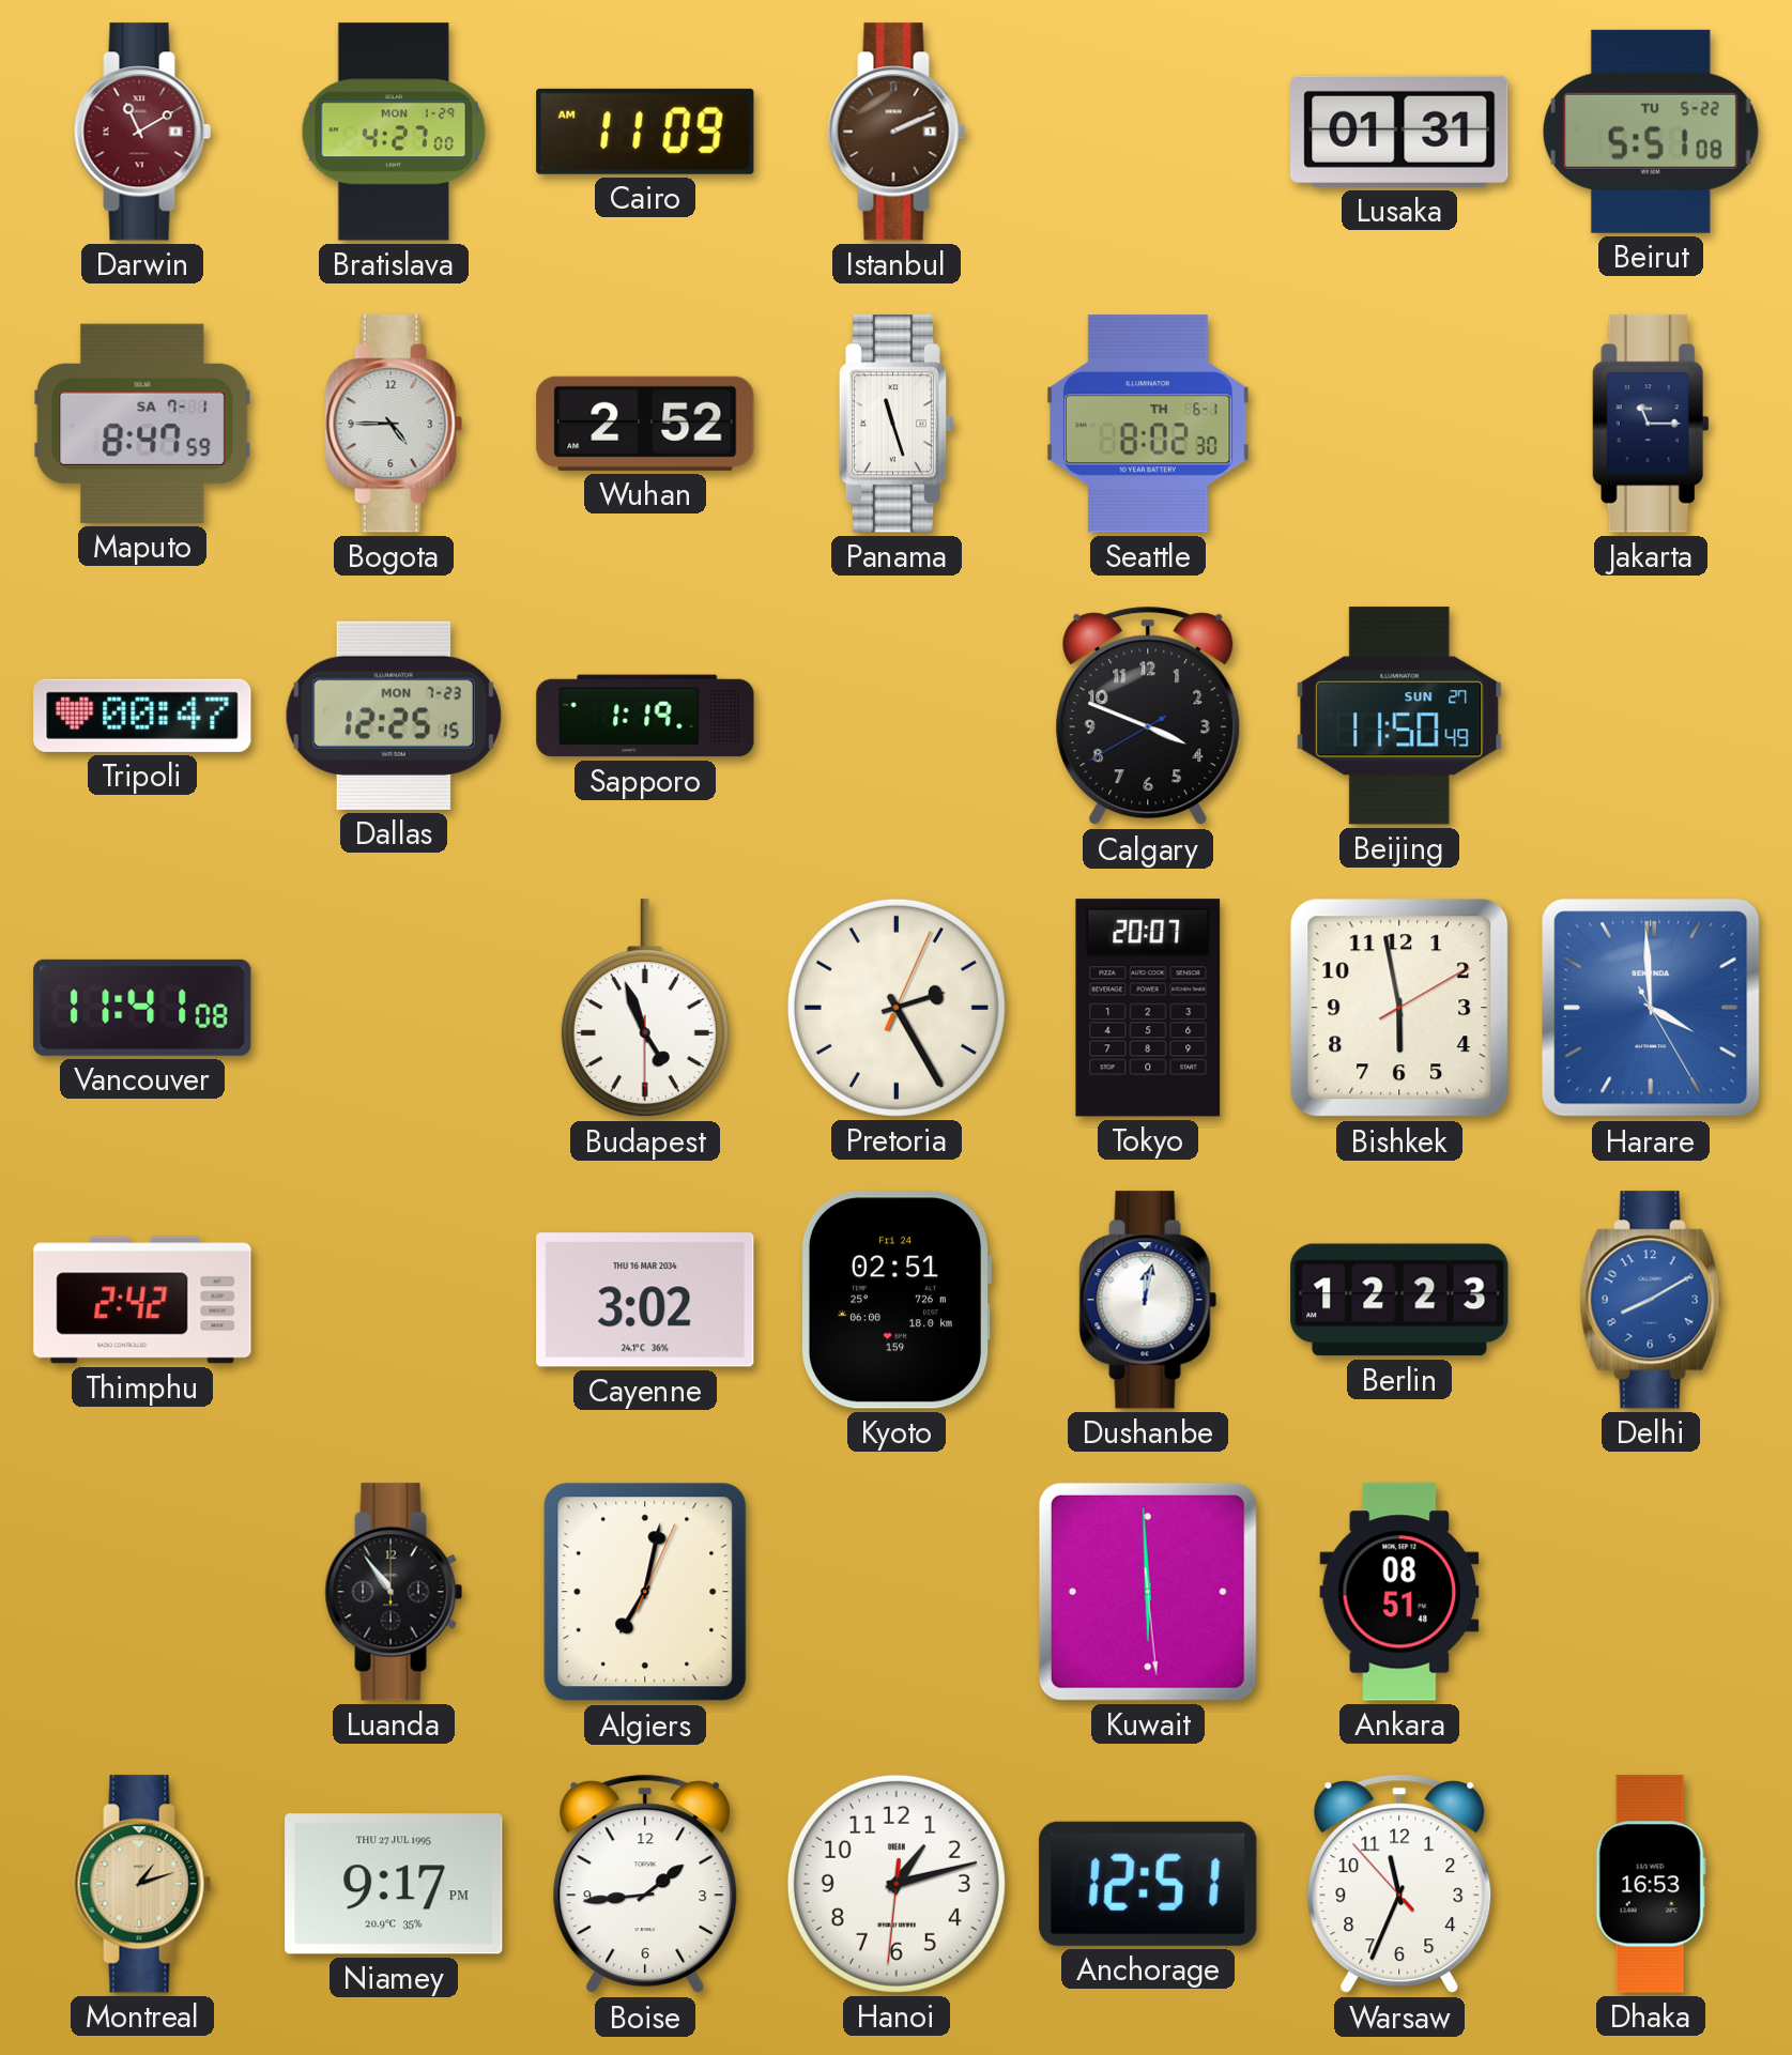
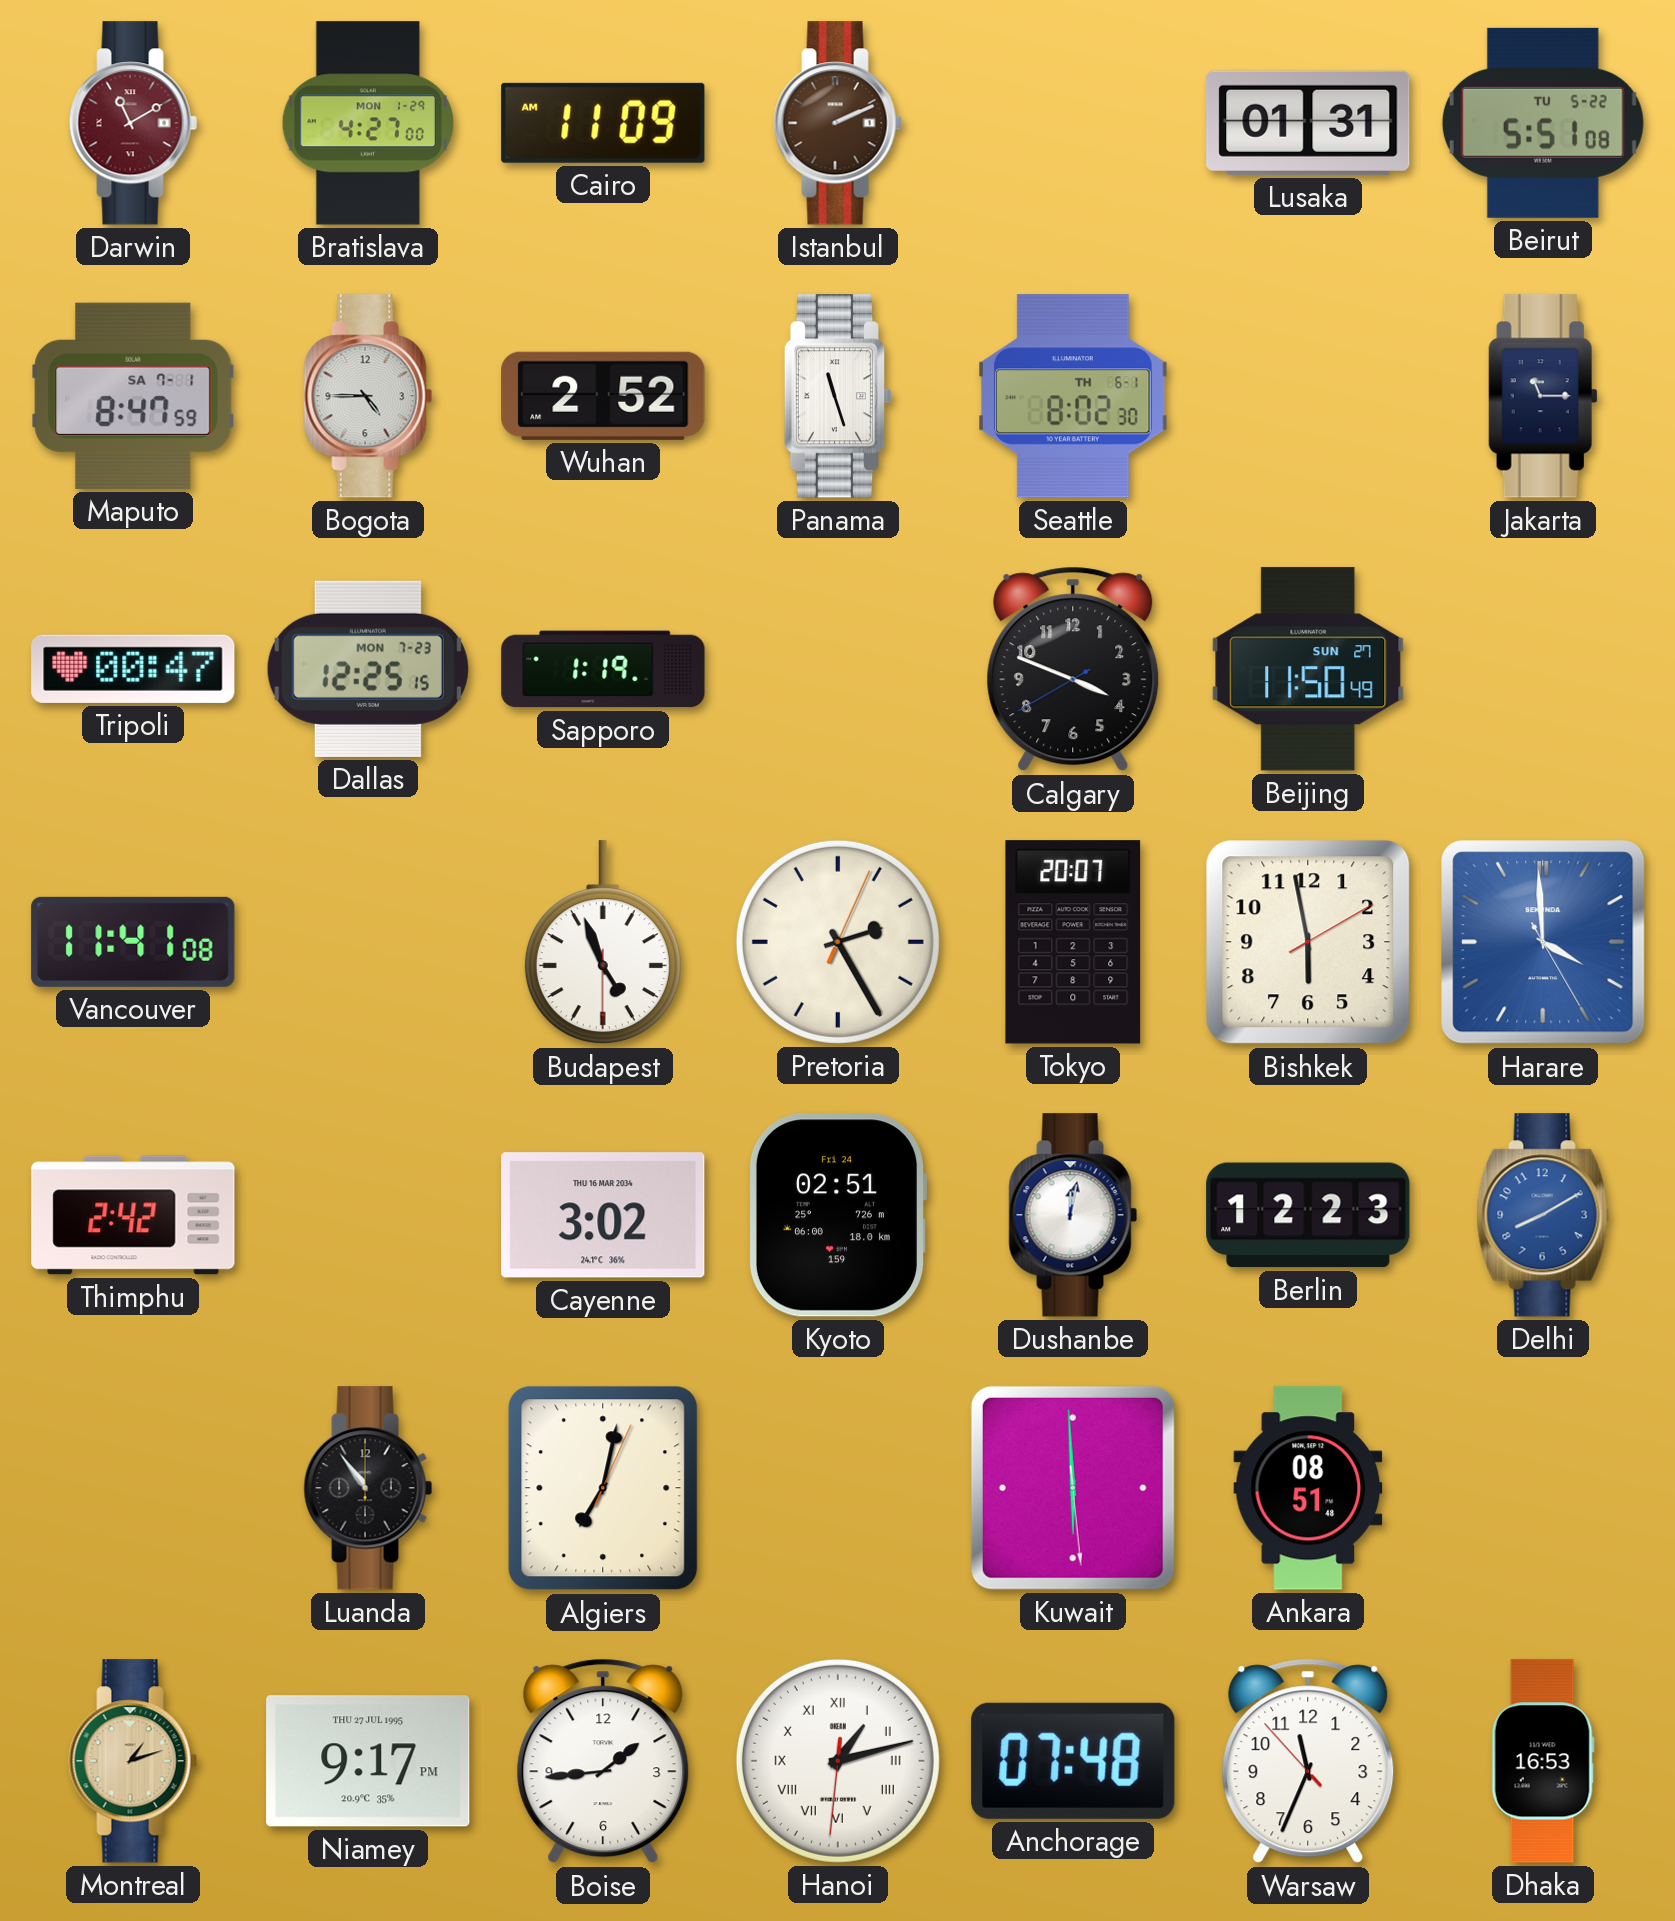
Hanoi numerals: Arabic -> Roman
Anchorage: 12:51 -> 07:48
